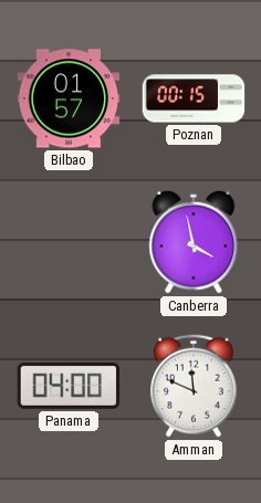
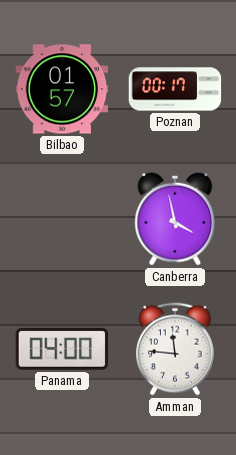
Poznan: 00:15 -> 00:17
Amman: 11:49 -> 11:46
